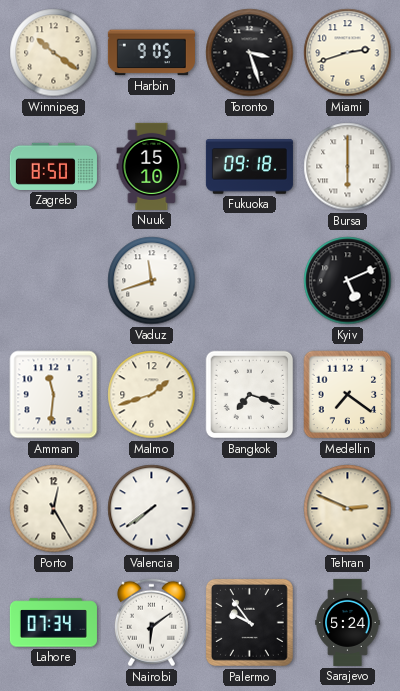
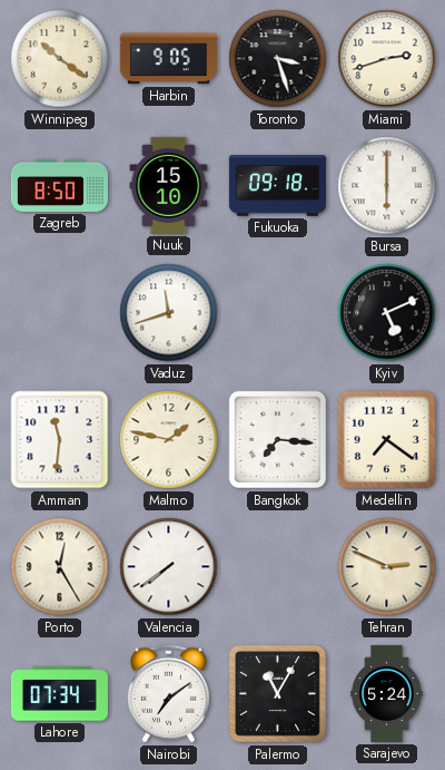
Malmo: 1:42 -> 1:47
Bangkok: 7:18 -> 7:16
Nairobi: 6:09 -> 7:09
Palermo: 9:54 -> 11:05
